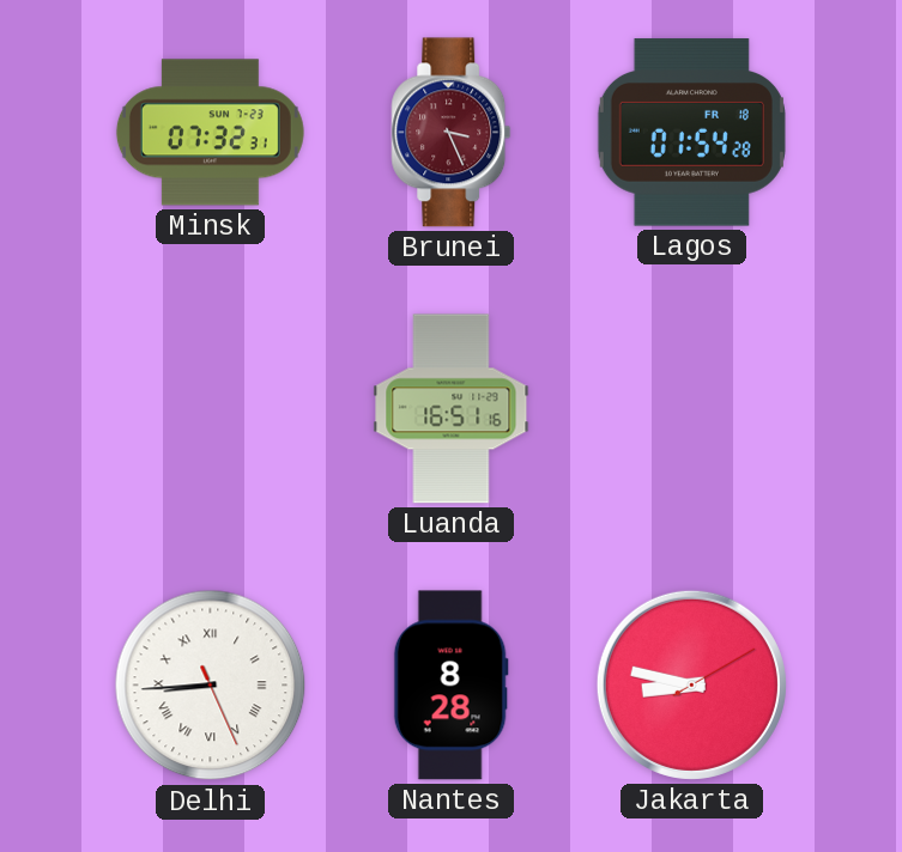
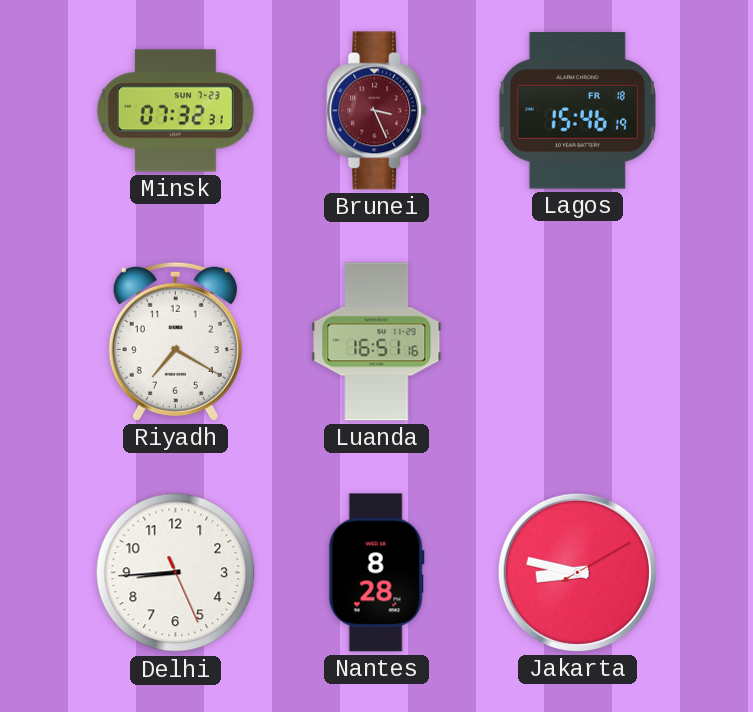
Lagos: 01:54 -> 15:46
Riyadh: none -> 7:20
Delhi numerals: Roman -> Arabic
